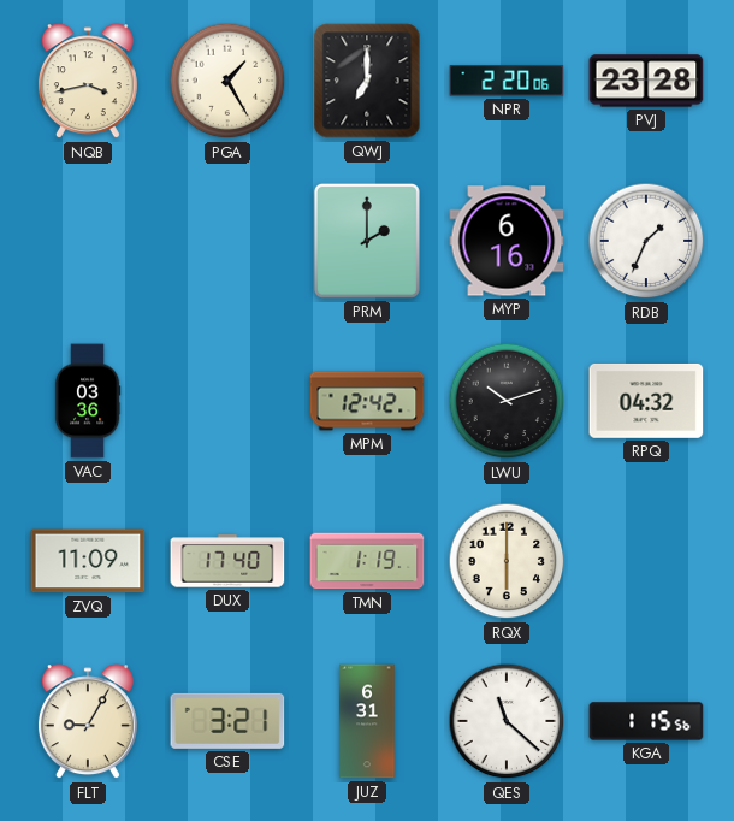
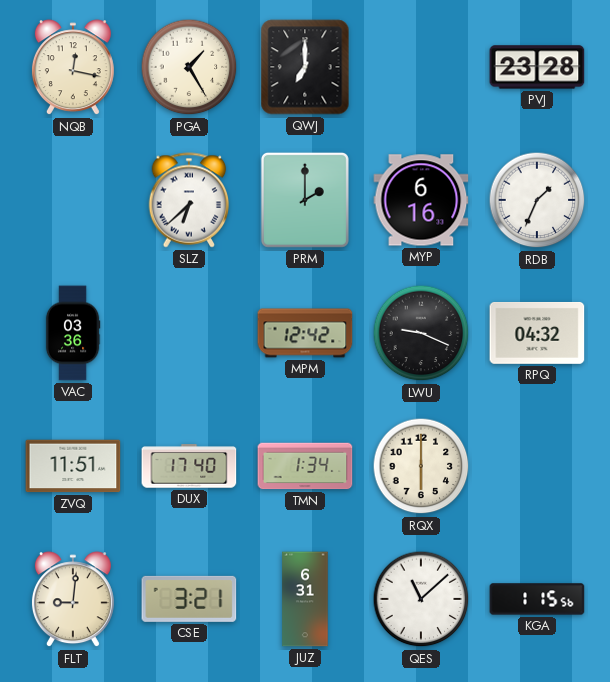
NQB: 3:43 -> 12:17
NPR: 2:20 -> none
SLZ: none -> 6:38
LWU: 10:12 -> 9:19
ZVQ: 11:09 -> 11:51
TMN: 1:19 -> 1:34
FLT: 9:05 -> 9:01
QES: 11:22 -> 11:08
